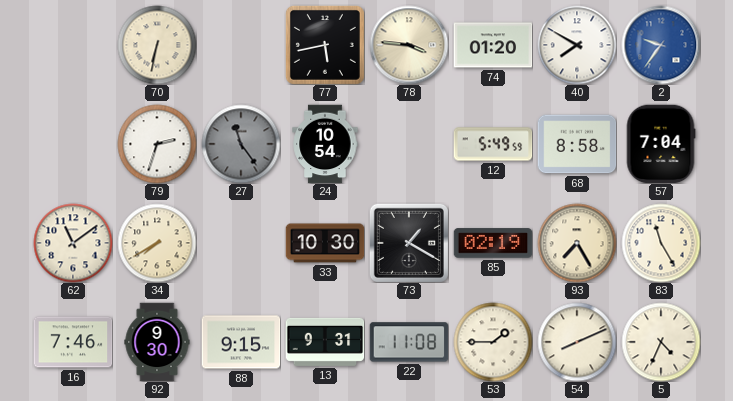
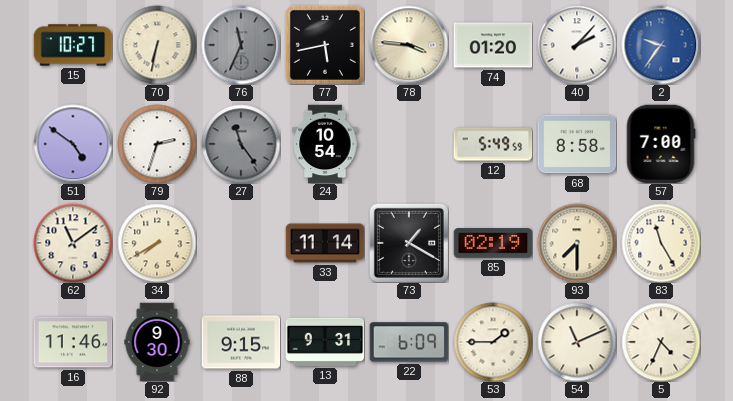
15: none -> 10:27
76: none -> 11:34
40: 7:50 -> 2:07
51: none -> 4:51
57: 7:04 -> 7:00
33: 10:30 -> 11:14
93: 7:25 -> 7:30
16: 7:46 -> 11:46
22: 11:08 -> 6:09
54: 8:11 -> 11:11
